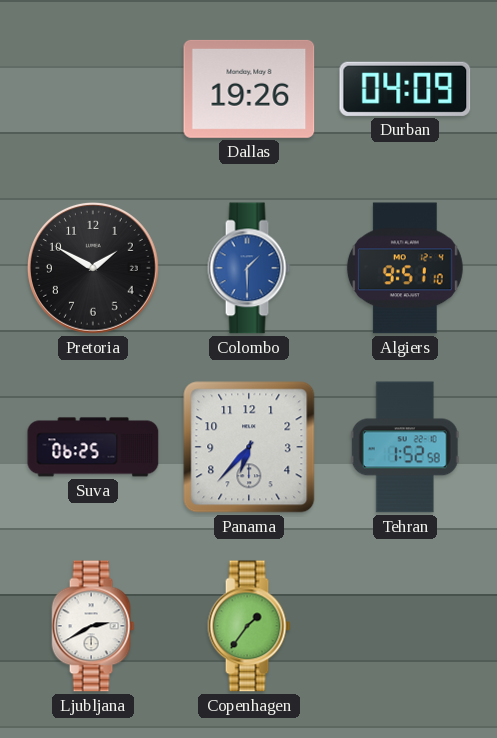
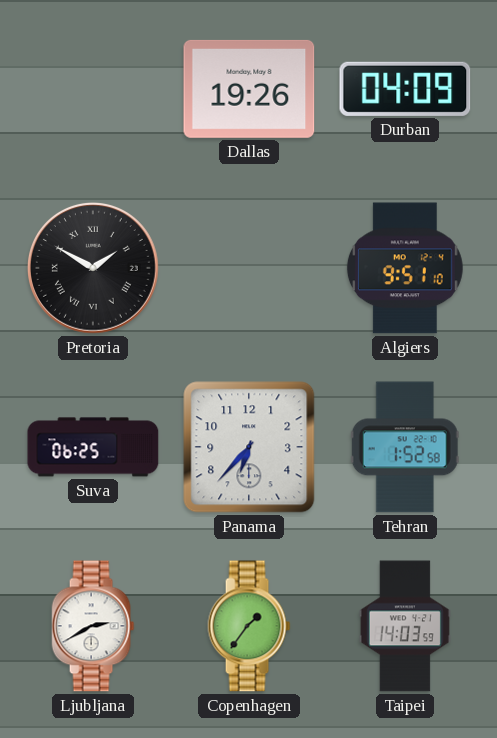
Pretoria numerals: Arabic -> Roman
Colombo: 1:30 -> none
Taipei: none -> 14:03
